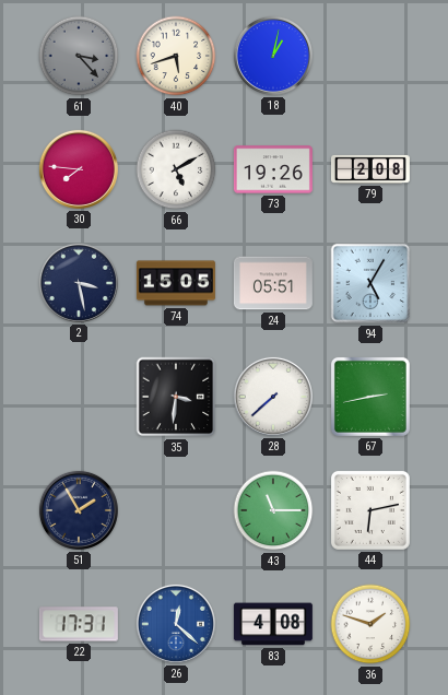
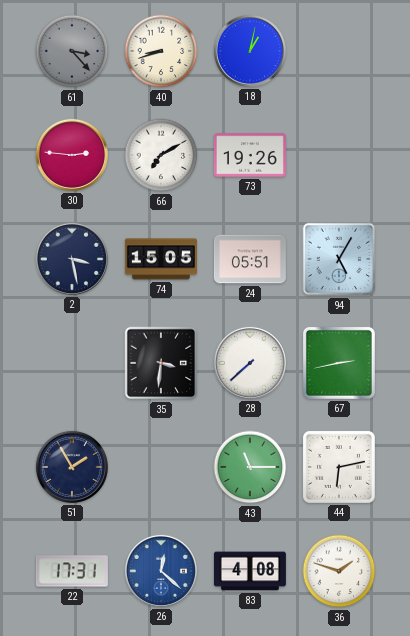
40: 5:42 -> 8:42
30: 7:46 -> 2:46
66: 5:10 -> 7:10
79: 2:08 -> none
